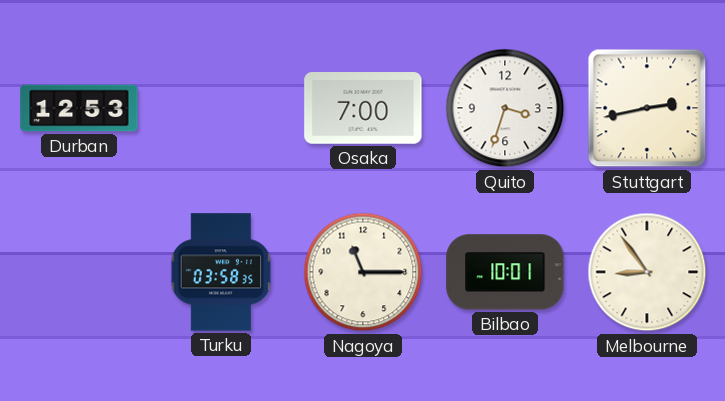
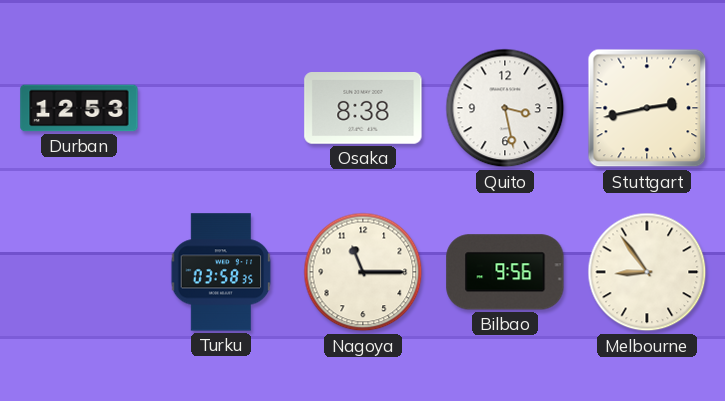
Osaka: 7:00 -> 8:38
Quito: 3:33 -> 3:28
Bilbao: 10:01 -> 9:56
